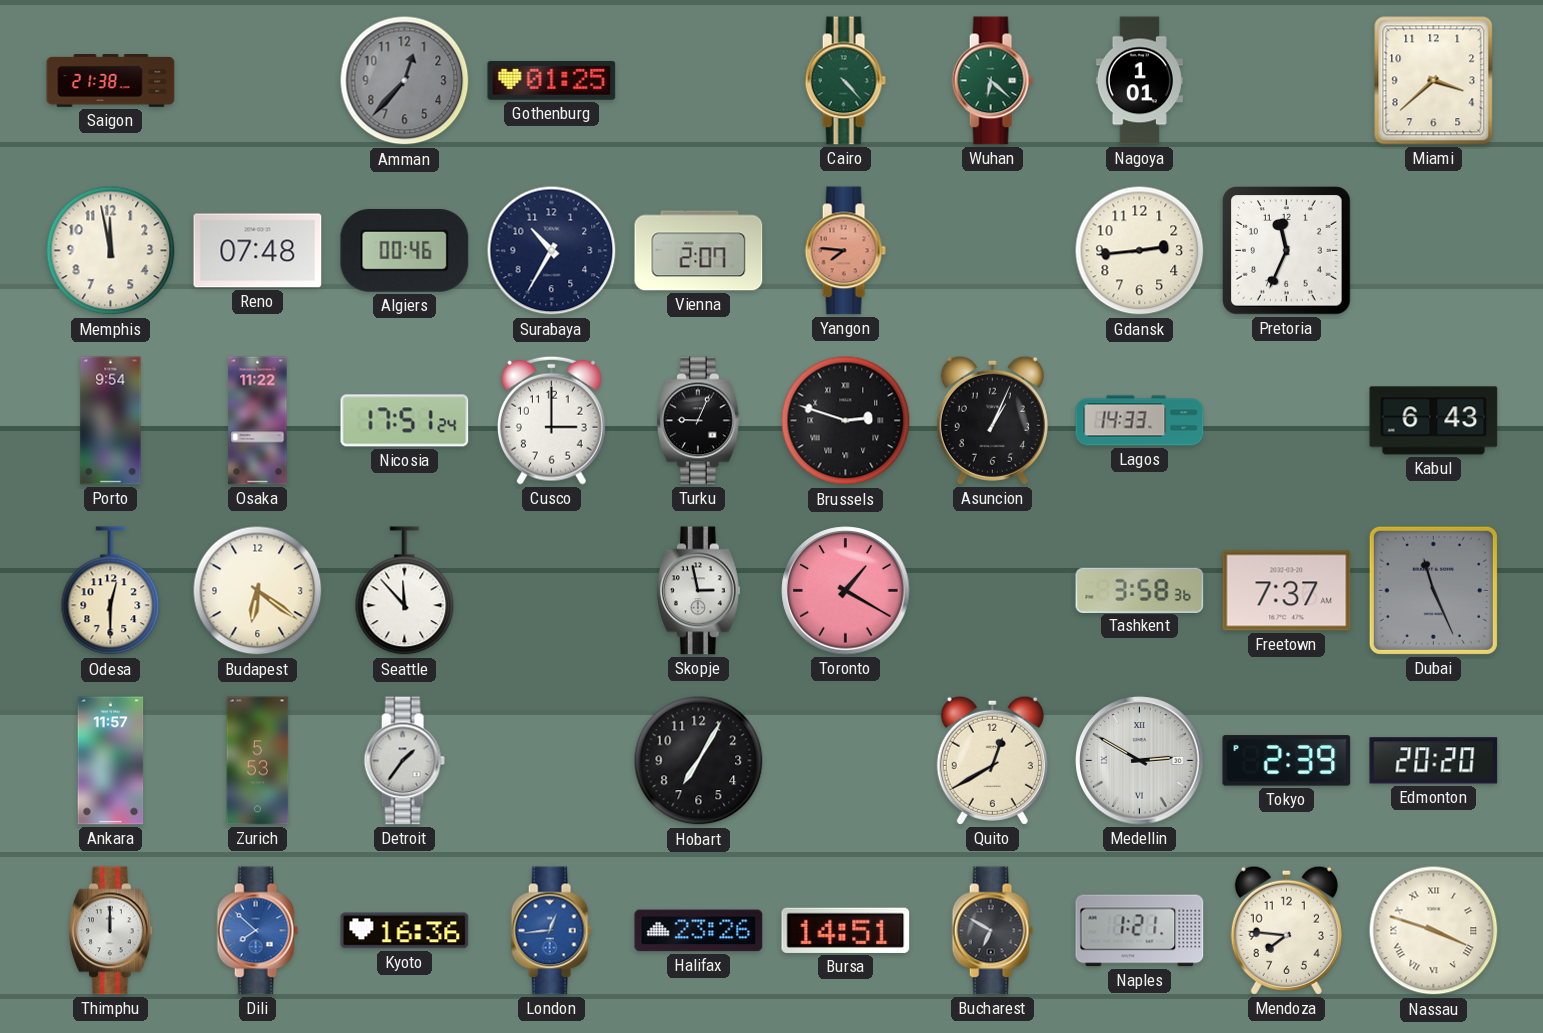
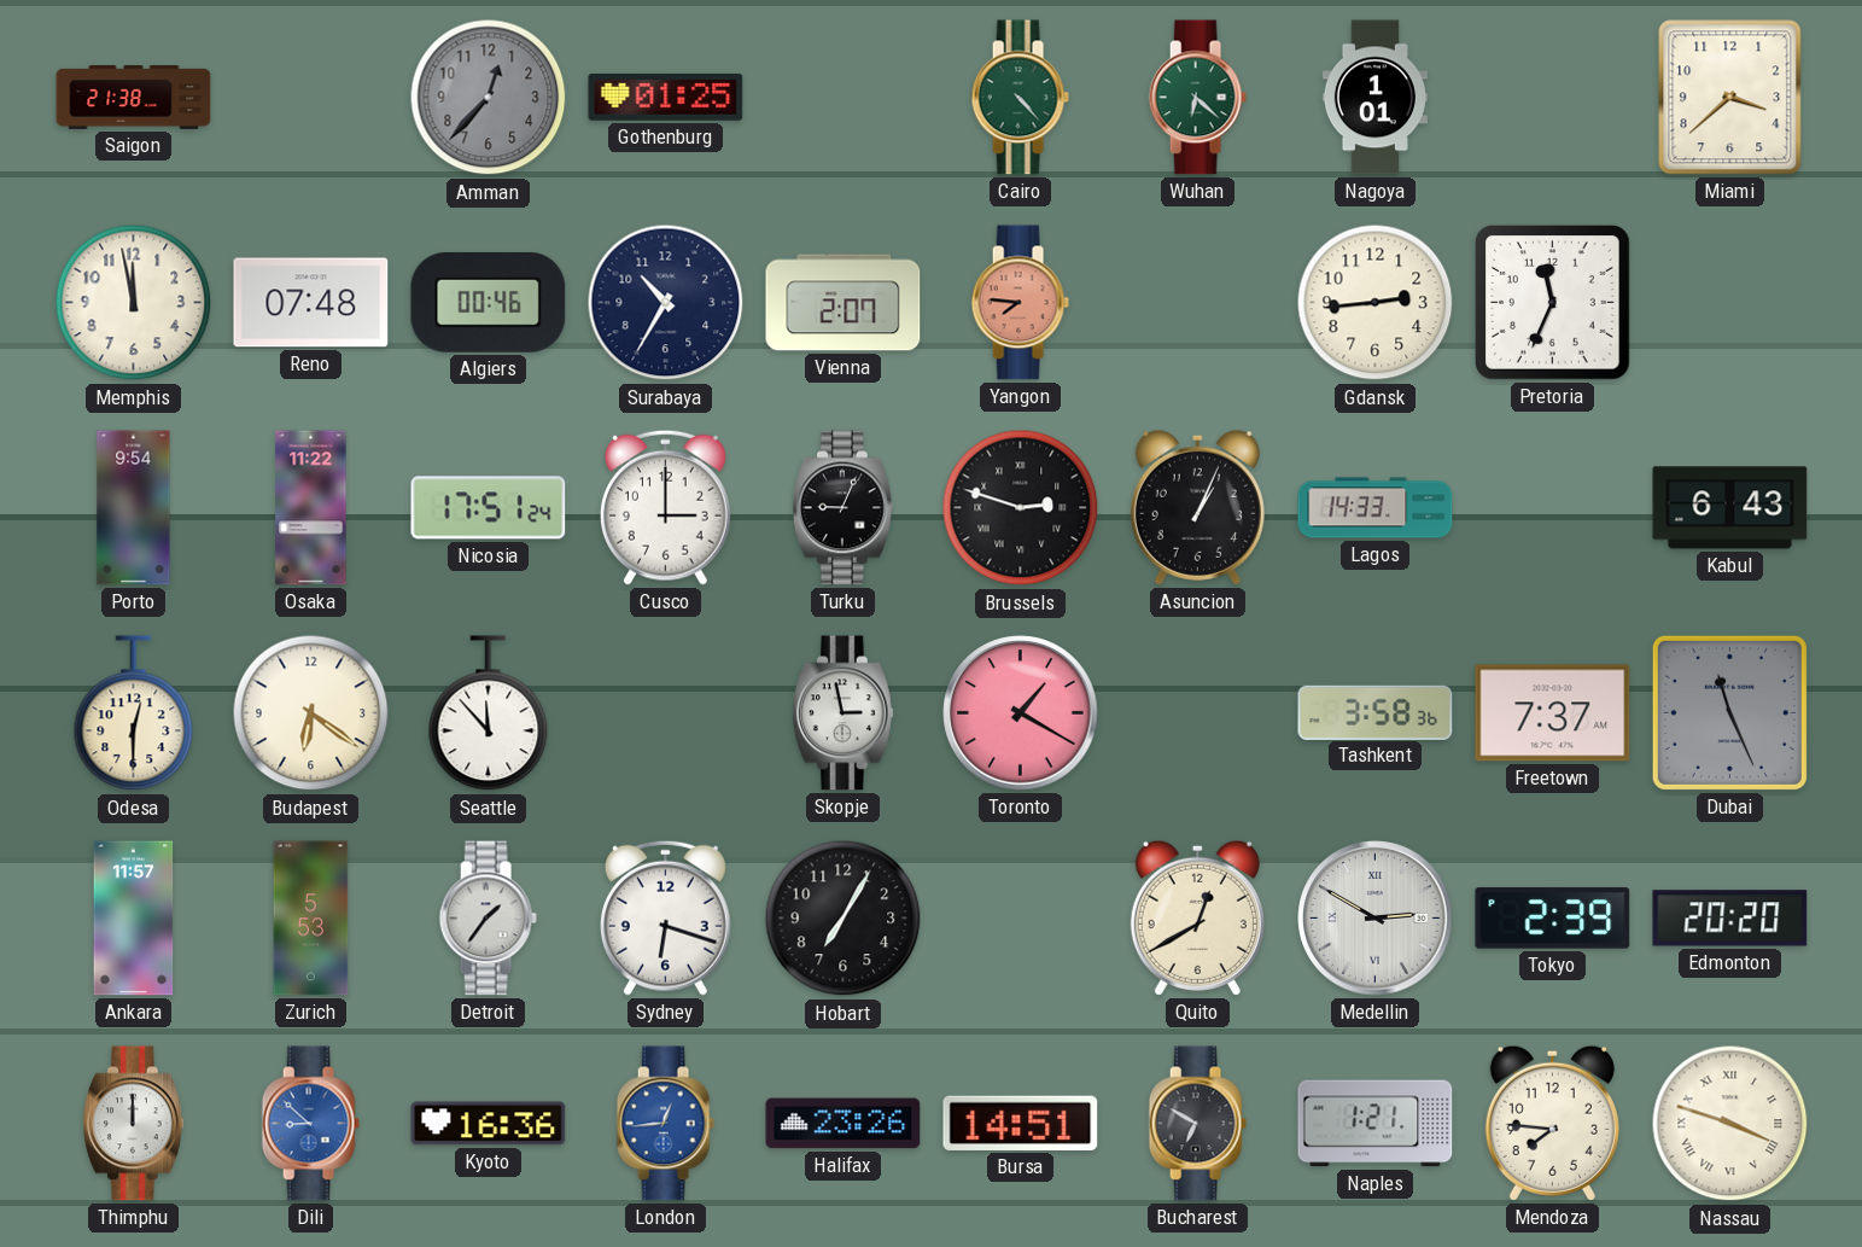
Sydney: none -> 6:18
Dili: 7:52 -> 8:52
